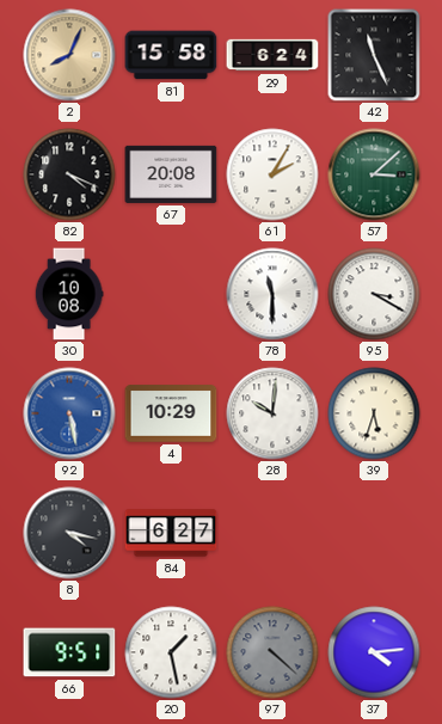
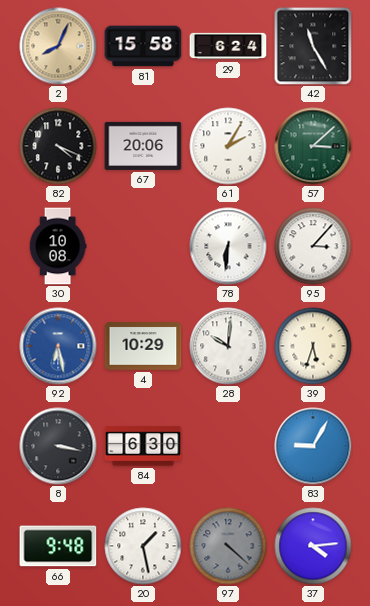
42: 11:26 -> 11:25
67: 20:08 -> 20:06
78: 11:30 -> 6:31
95: 3:20 -> 3:07
92: 5:28 -> 6:28
8: 4:17 -> 3:17
84: 6:27 -> 6:30
83: none -> 9:05
66: 9:51 -> 9:48
